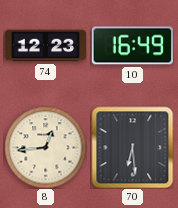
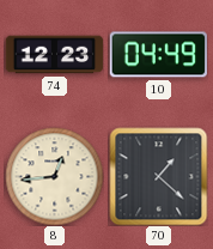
10: 16:49 -> 04:49
70: 6:29 -> 1:22
